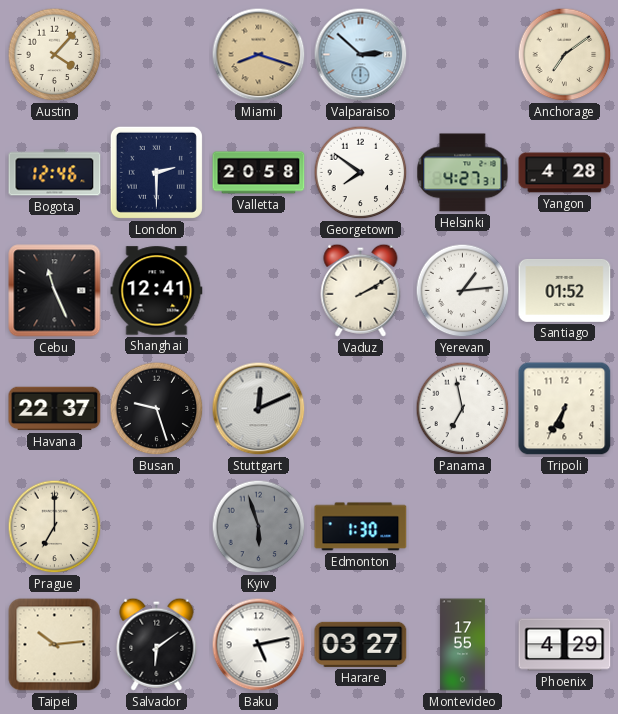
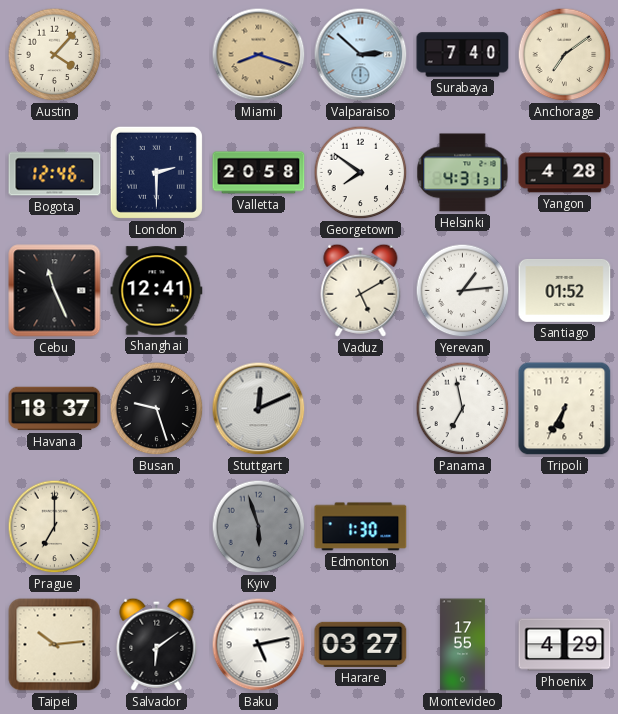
Surabaya: none -> 7:40
Helsinki: 4:27 -> 4:31
Vaduz: 2:10 -> 5:10
Havana: 22:37 -> 18:37
